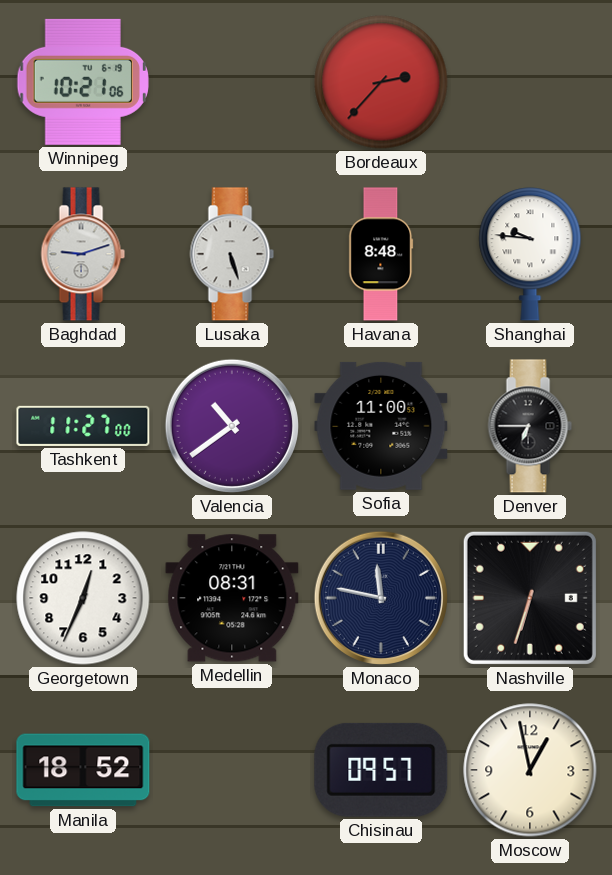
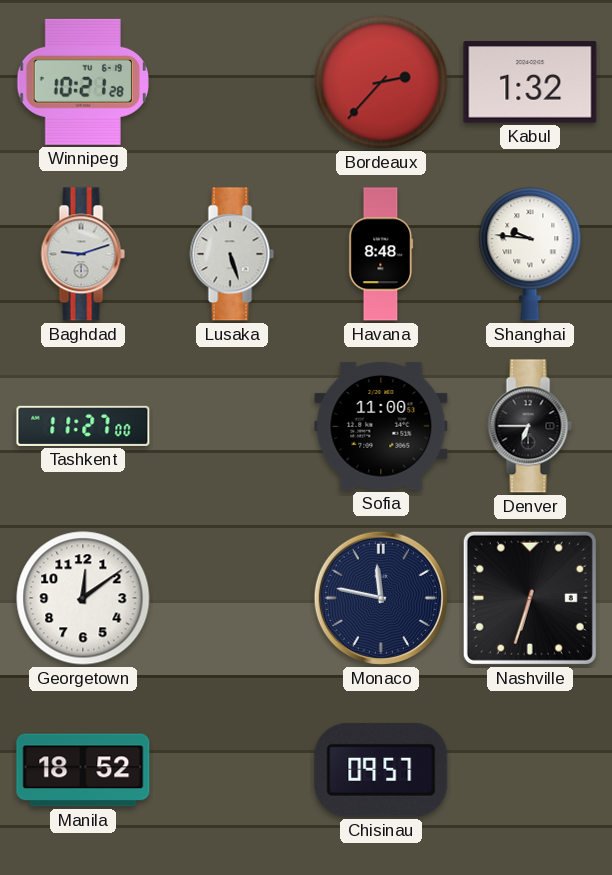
Winnipeg: 10:21:06 -> 10:21:28
Kabul: none -> 1:32
Valencia: 10:39 -> none
Georgetown: 12:34 -> 12:09
Medellin: 08:31 -> none
Moscow: 12:58 -> none
